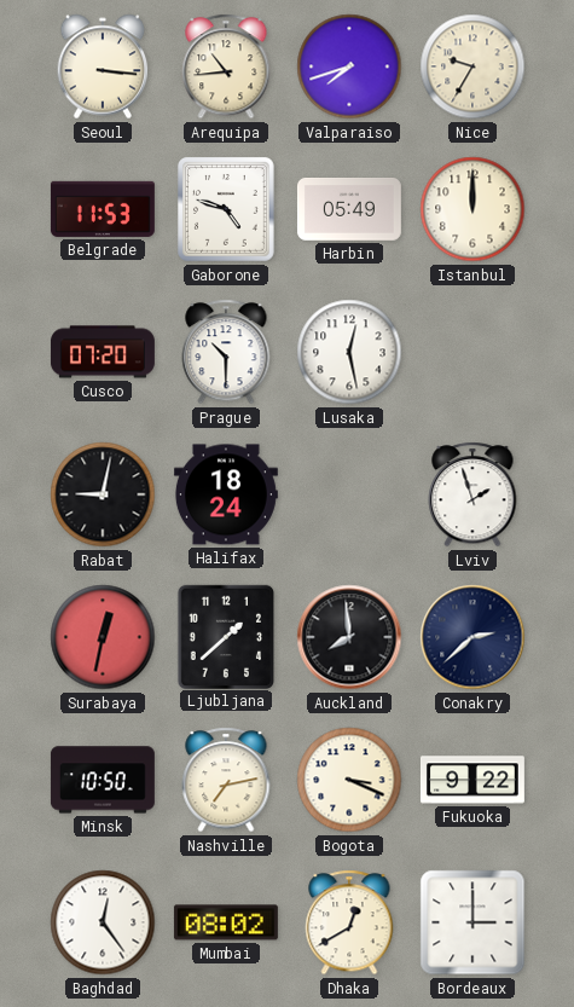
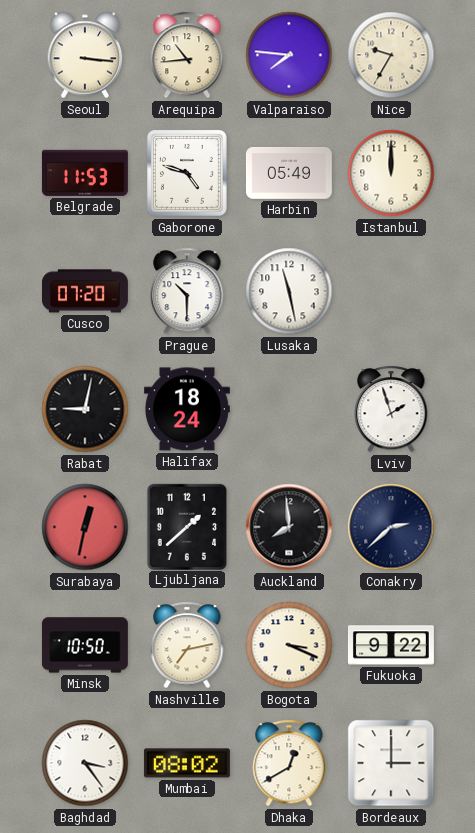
Valparaiso: 7:42 -> 7:46
Lusaka: 12:28 -> 11:28
Baghdad: 12:24 -> 3:24
